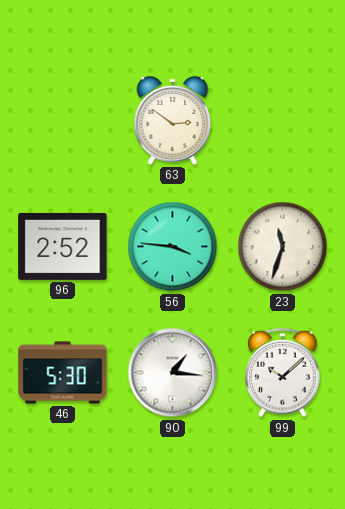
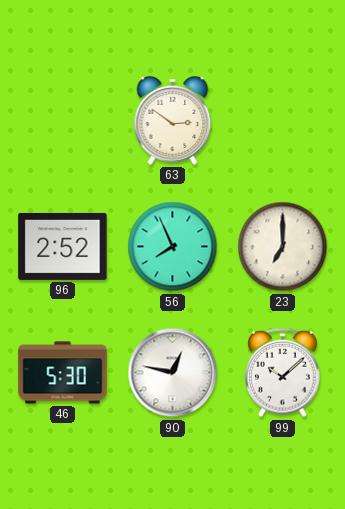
56: 3:46 -> 7:56
23: 11:33 -> 7:00
90: 1:16 -> 12:47
